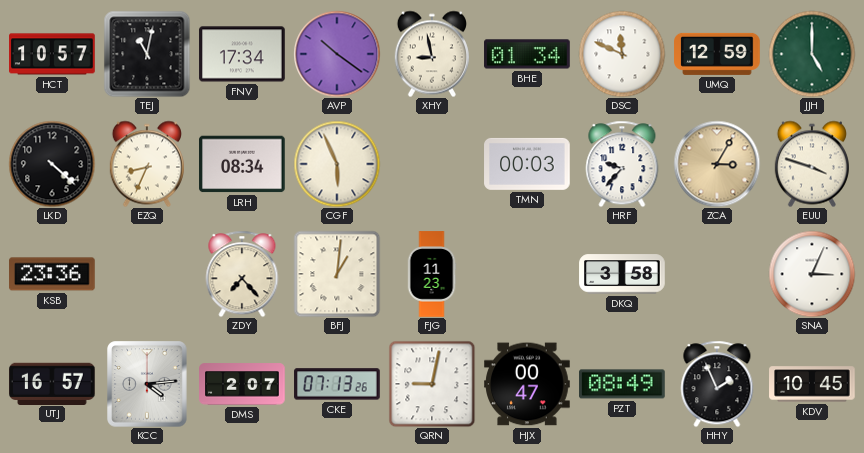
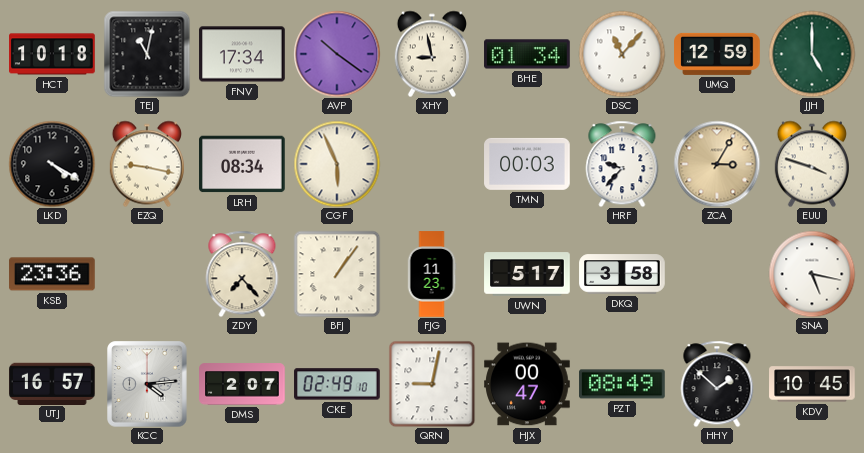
HCT: 10:57 -> 10:18
DSC: 11:49 -> 11:07
LKD: 4:22 -> 4:20
EZQ: 8:34 -> 9:17
BFJ: 1:01 -> 1:06
UWN: none -> 5:17
SNA: 3:04 -> 5:17
CKE: 07:13 -> 02:49
HHY: 1:56 -> 1:52
